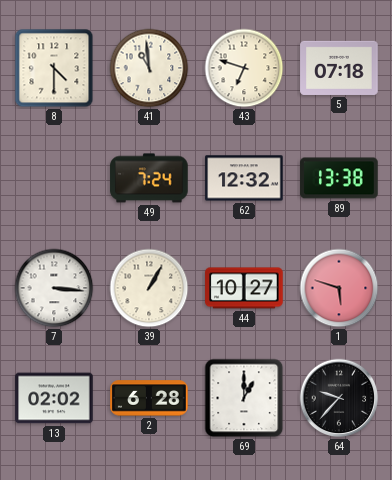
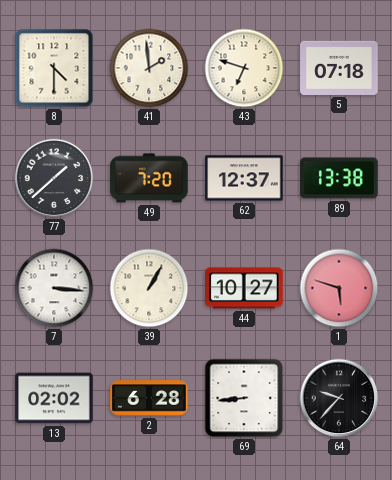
41: 10:59 -> 1:59
77: none -> 1:38
49: 7:24 -> 7:20
62: 12:32 -> 12:37
69: 1:00 -> 8:44
